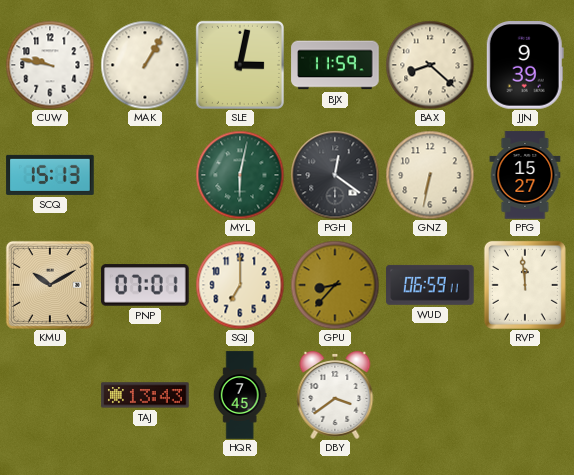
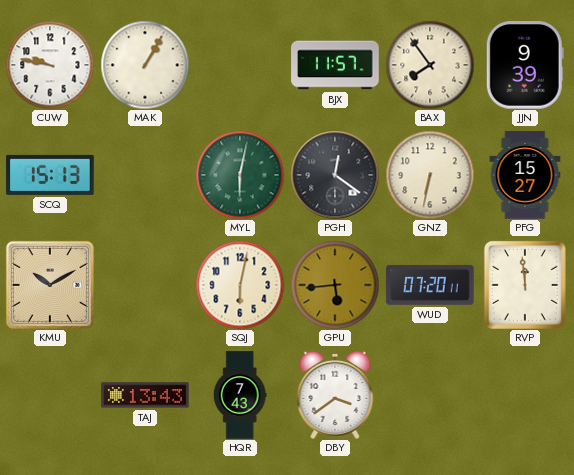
SLE: 3:02 -> none
BJX: 11:59 -> 11:57
BAX: 8:22 -> 7:54
PNP: 07:01 -> none
SQJ: 7:00 -> 6:02
GPU: 8:37 -> 5:44
WUD: 06:59 -> 07:20
HQR: 7:45 -> 7:43
